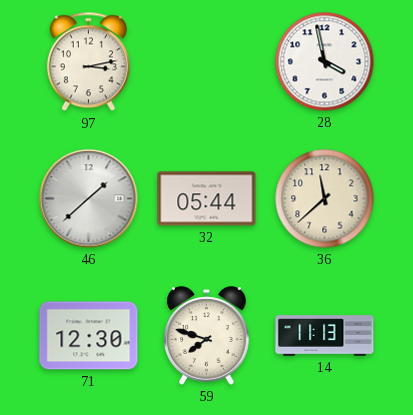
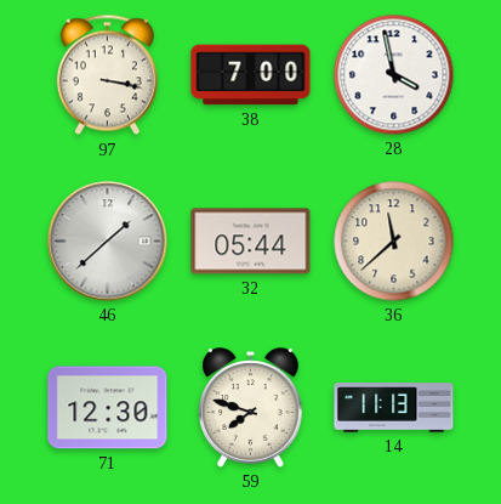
97: 3:13 -> 3:17
38: none -> 7:00
